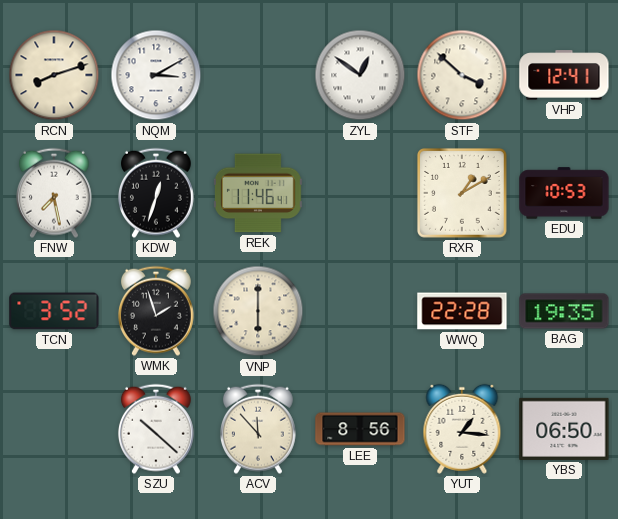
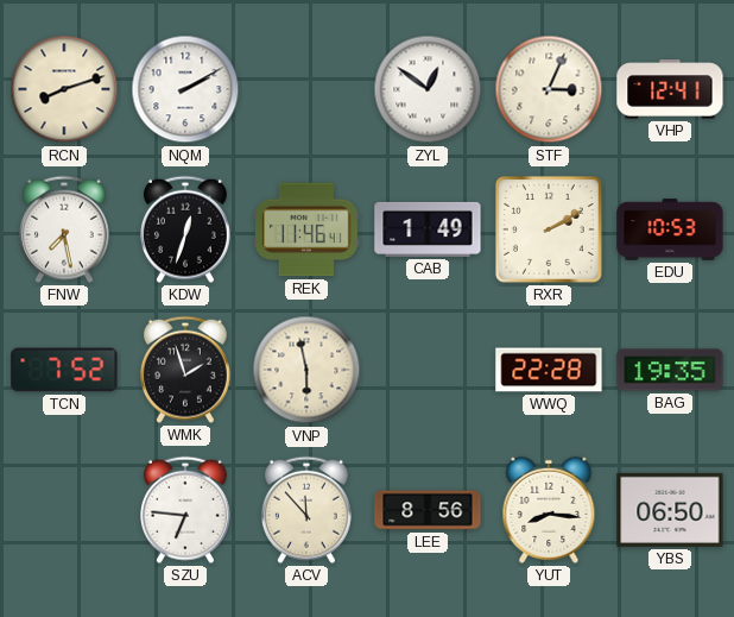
NQM: 3:10 -> 2:10
STF: 3:52 -> 3:04
CAB: none -> 1:49
RXR: 1:10 -> 2:10
TCN: 3:52 -> 7:52
VNP: 6:00 -> 5:58
SZU: 10:22 -> 6:46
YUT: 1:16 -> 8:16
